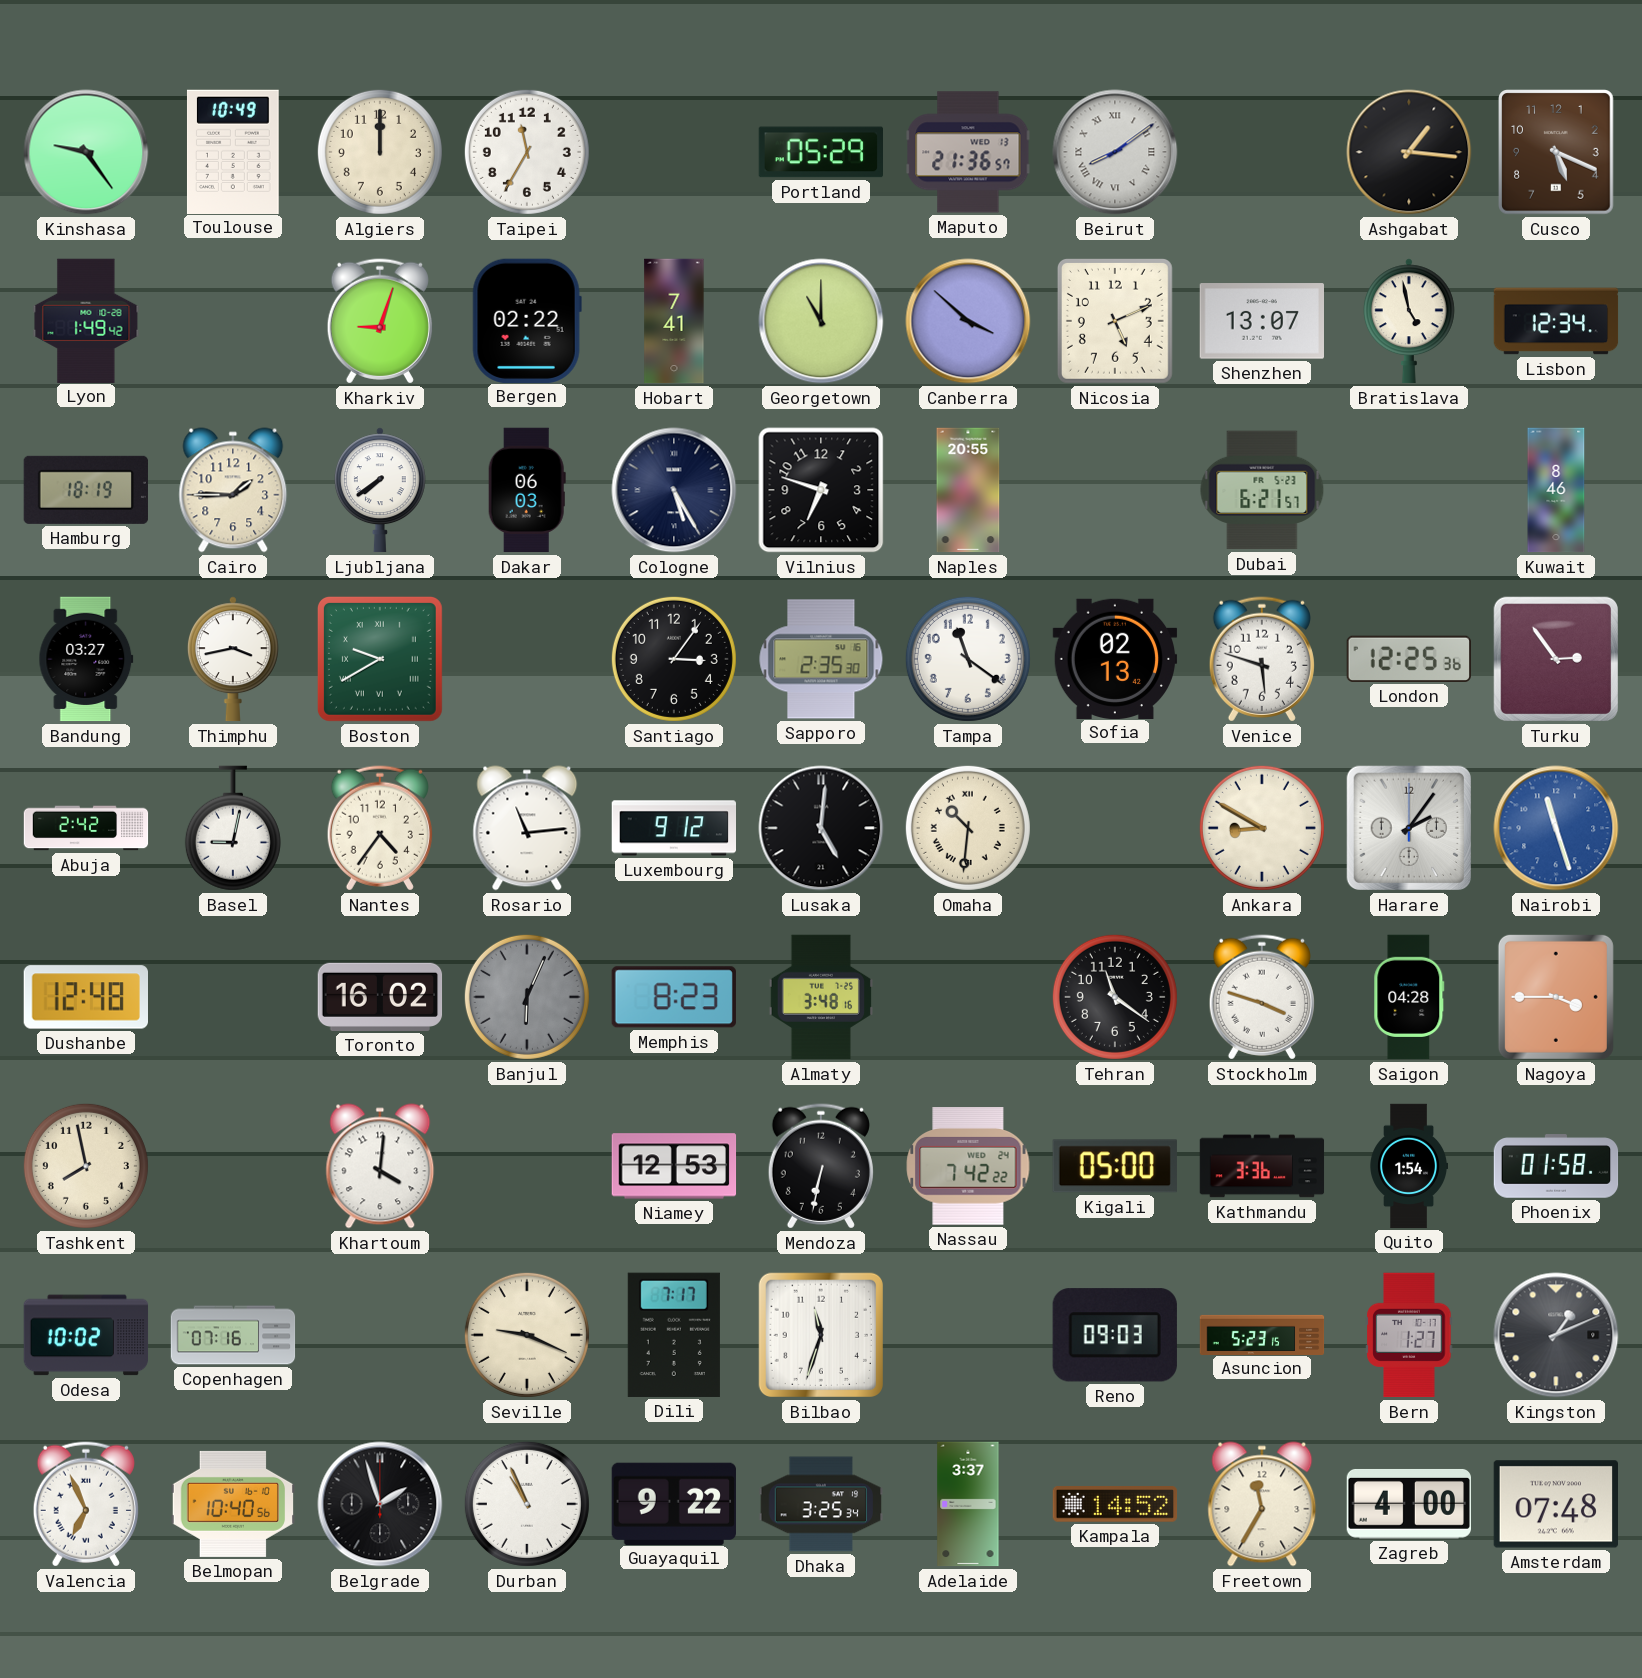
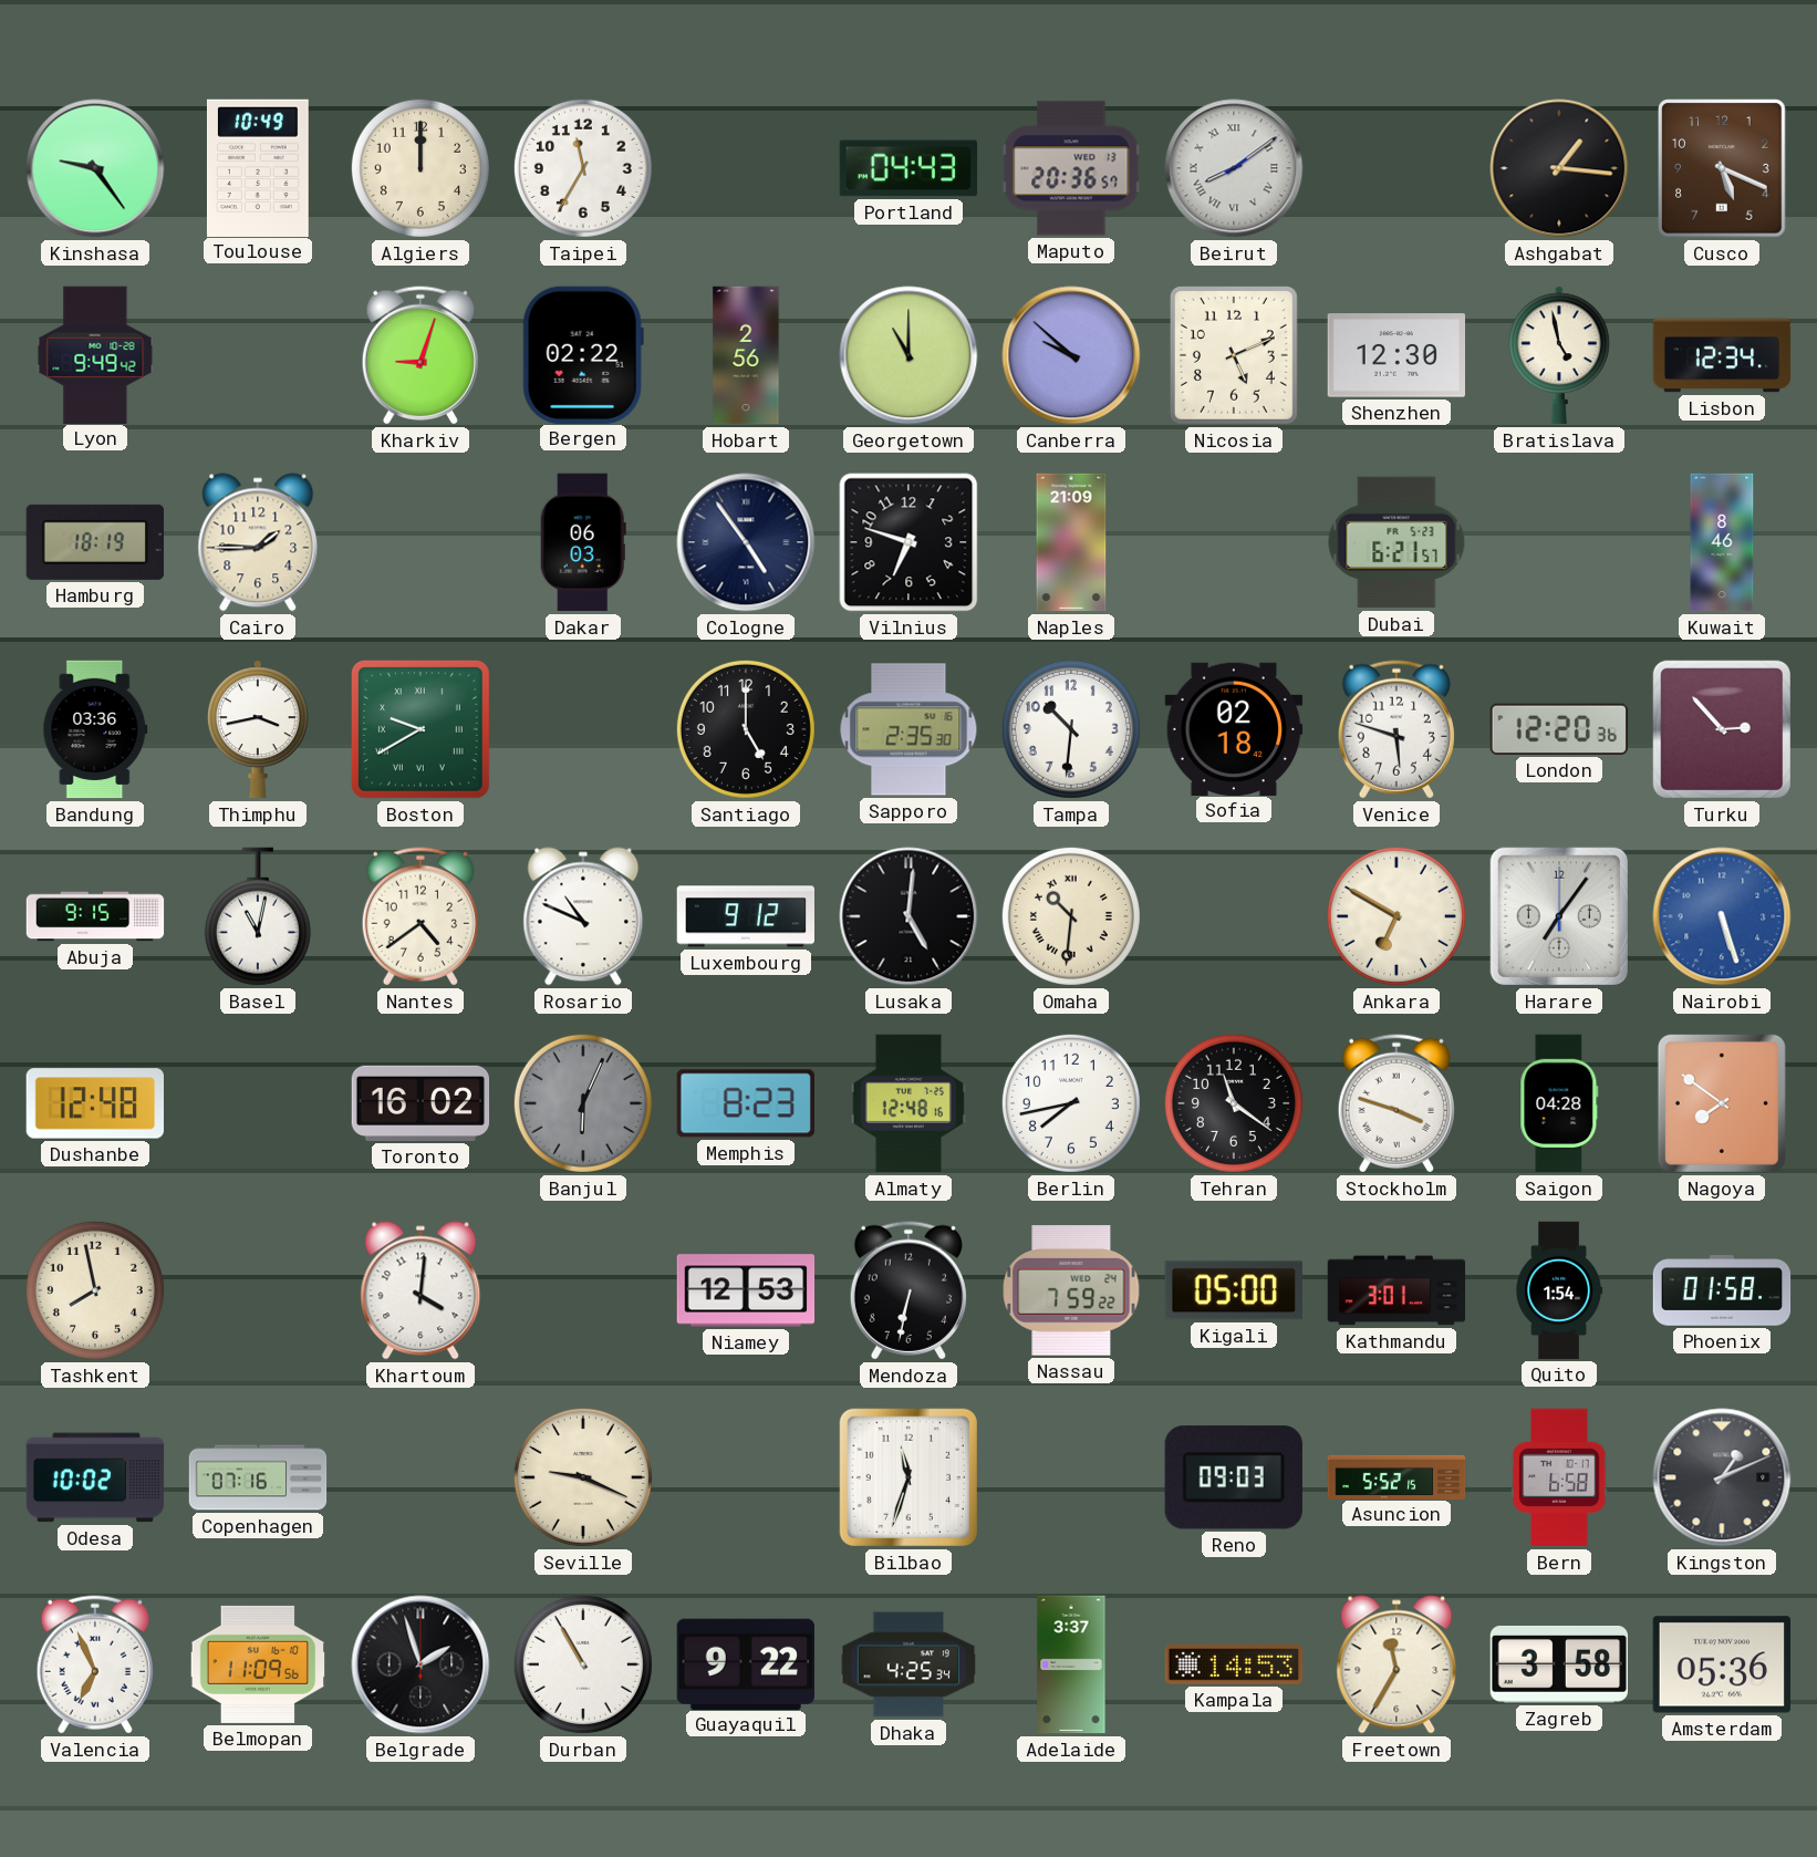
Portland: 05:29 -> 04:43
Maputo: 21:36 -> 20:36
Lyon: 1:49 -> 9:49
Hobart: 7:41 -> 2:56
Canberra: 3:52 -> 9:52
Shenzhen: 13:07 -> 12:30
Ljubljana: 7:39 -> none
Cologne: 5:25 -> 4:54
Naples: 20:55 -> 21:09
Bandung: 03:27 -> 03:36
Santiago: 3:06 -> 5:00
Tampa: 11:21 -> 10:31
Sofia: 02:13 -> 02:18
London: 12:25 -> 12:20
Turku: 2:54 -> 2:53
Abuja: 2:42 -> 9:15
Basel: 9:02 -> 11:02
Nantes: 4:36 -> 4:39
Rosario: 11:14 -> 10:49
Ankara: 8:50 -> 6:50
Harare: 2:06 -> 7:06
Nairobi: 11:27 -> 5:27
Almaty: 3:48 -> 12:48
Berlin: none -> 7:43
Nagoya: 3:45 -> 7:51
Nassau: 7:42 -> 7:59
Kathmandu: 3:36 -> 3:01
Dili: 7:17 -> none
Asuncion: 5:23 -> 5:52
Bern: 1:27 -> 6:58
Belmopan: 10:40 -> 11:09
Durban: 10:56 -> 10:55
Dhaka: 3:25 -> 4:25
Kampala: 14:52 -> 14:53
Zagreb: 4:00 -> 3:58
Amsterdam: 07:48 -> 05:36
